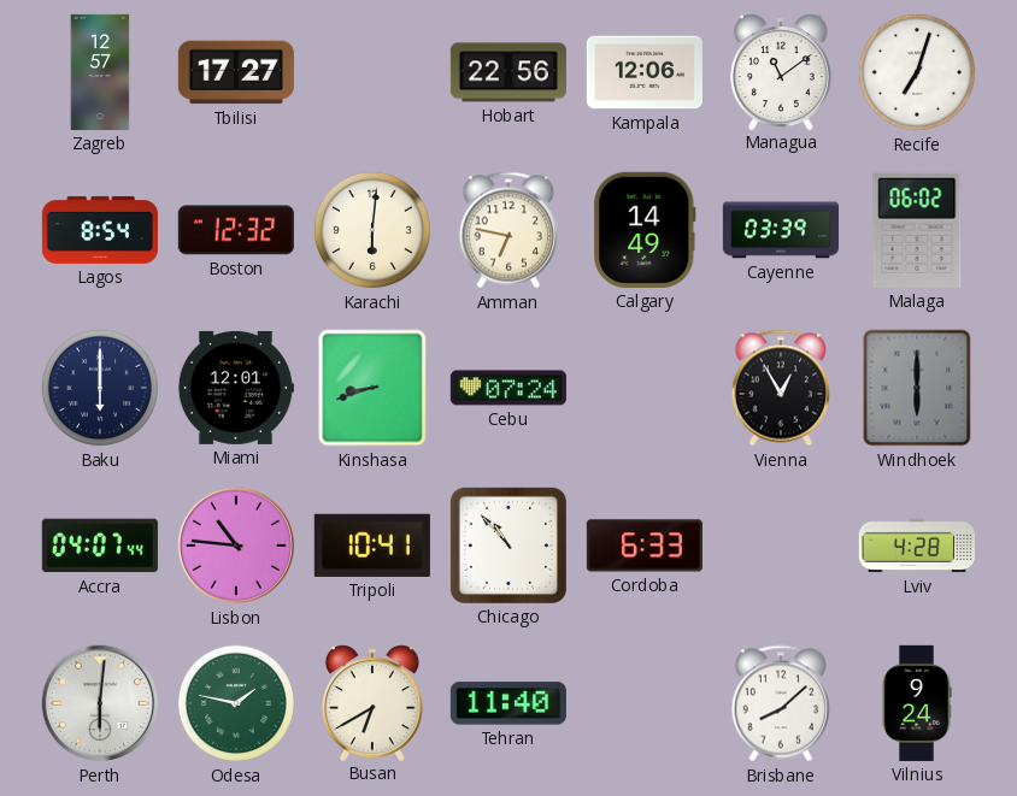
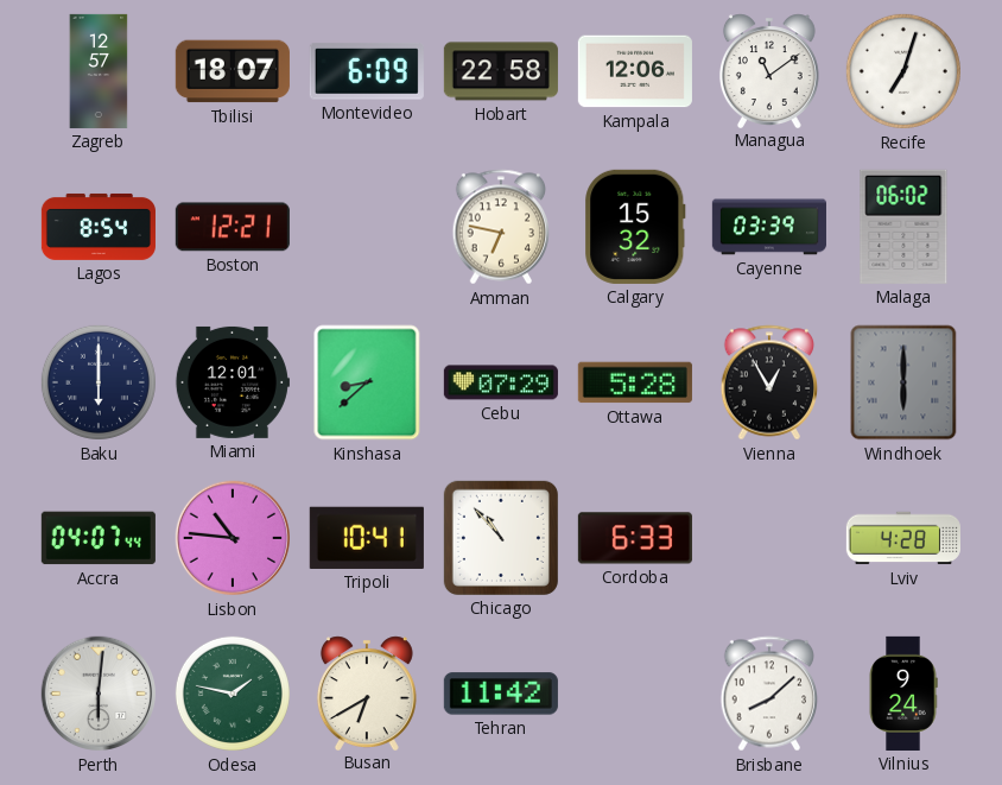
Tbilisi: 17:27 -> 18:07
Montevideo: none -> 6:09
Hobart: 22:56 -> 22:58
Boston: 12:32 -> 12:21
Karachi: 6:01 -> none
Calgary: 14:49 -> 15:32
Kinshasa: 8:42 -> 8:38
Cebu: 07:24 -> 07:29
Ottawa: none -> 5:28
Tehran: 11:40 -> 11:42
